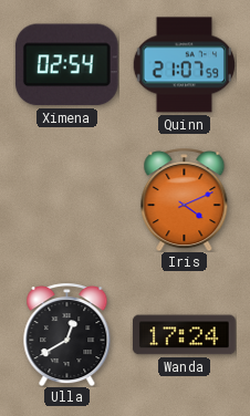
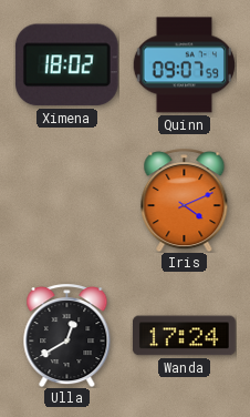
Ximena: 02:54 -> 18:02
Quinn: 21:07 -> 09:07
